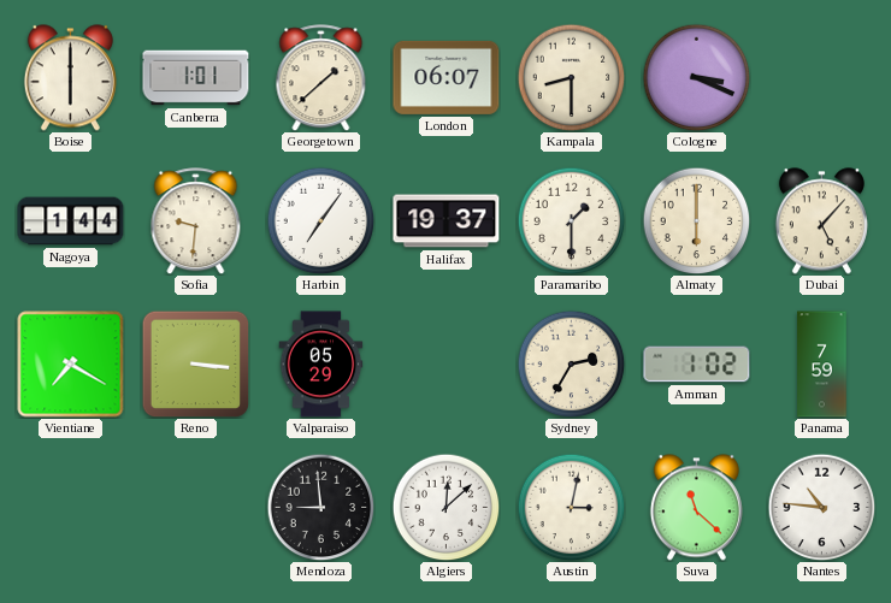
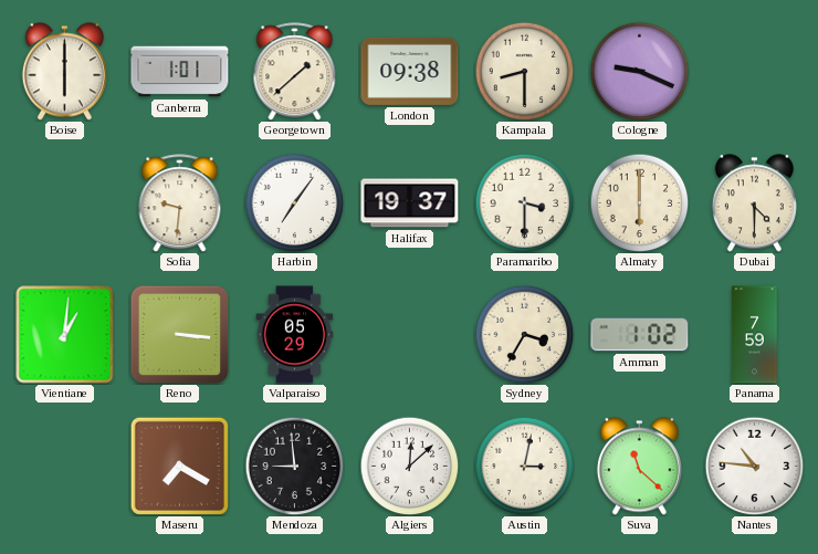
London: 06:07 -> 09:38
Cologne: 3:19 -> 9:19
Nagoya: 1:44 -> none
Paramaribo: 1:30 -> 3:30
Dubai: 5:07 -> 4:30
Vientiane: 7:20 -> 1:01
Sydney: 2:35 -> 3:35
Maseru: none -> 7:20
